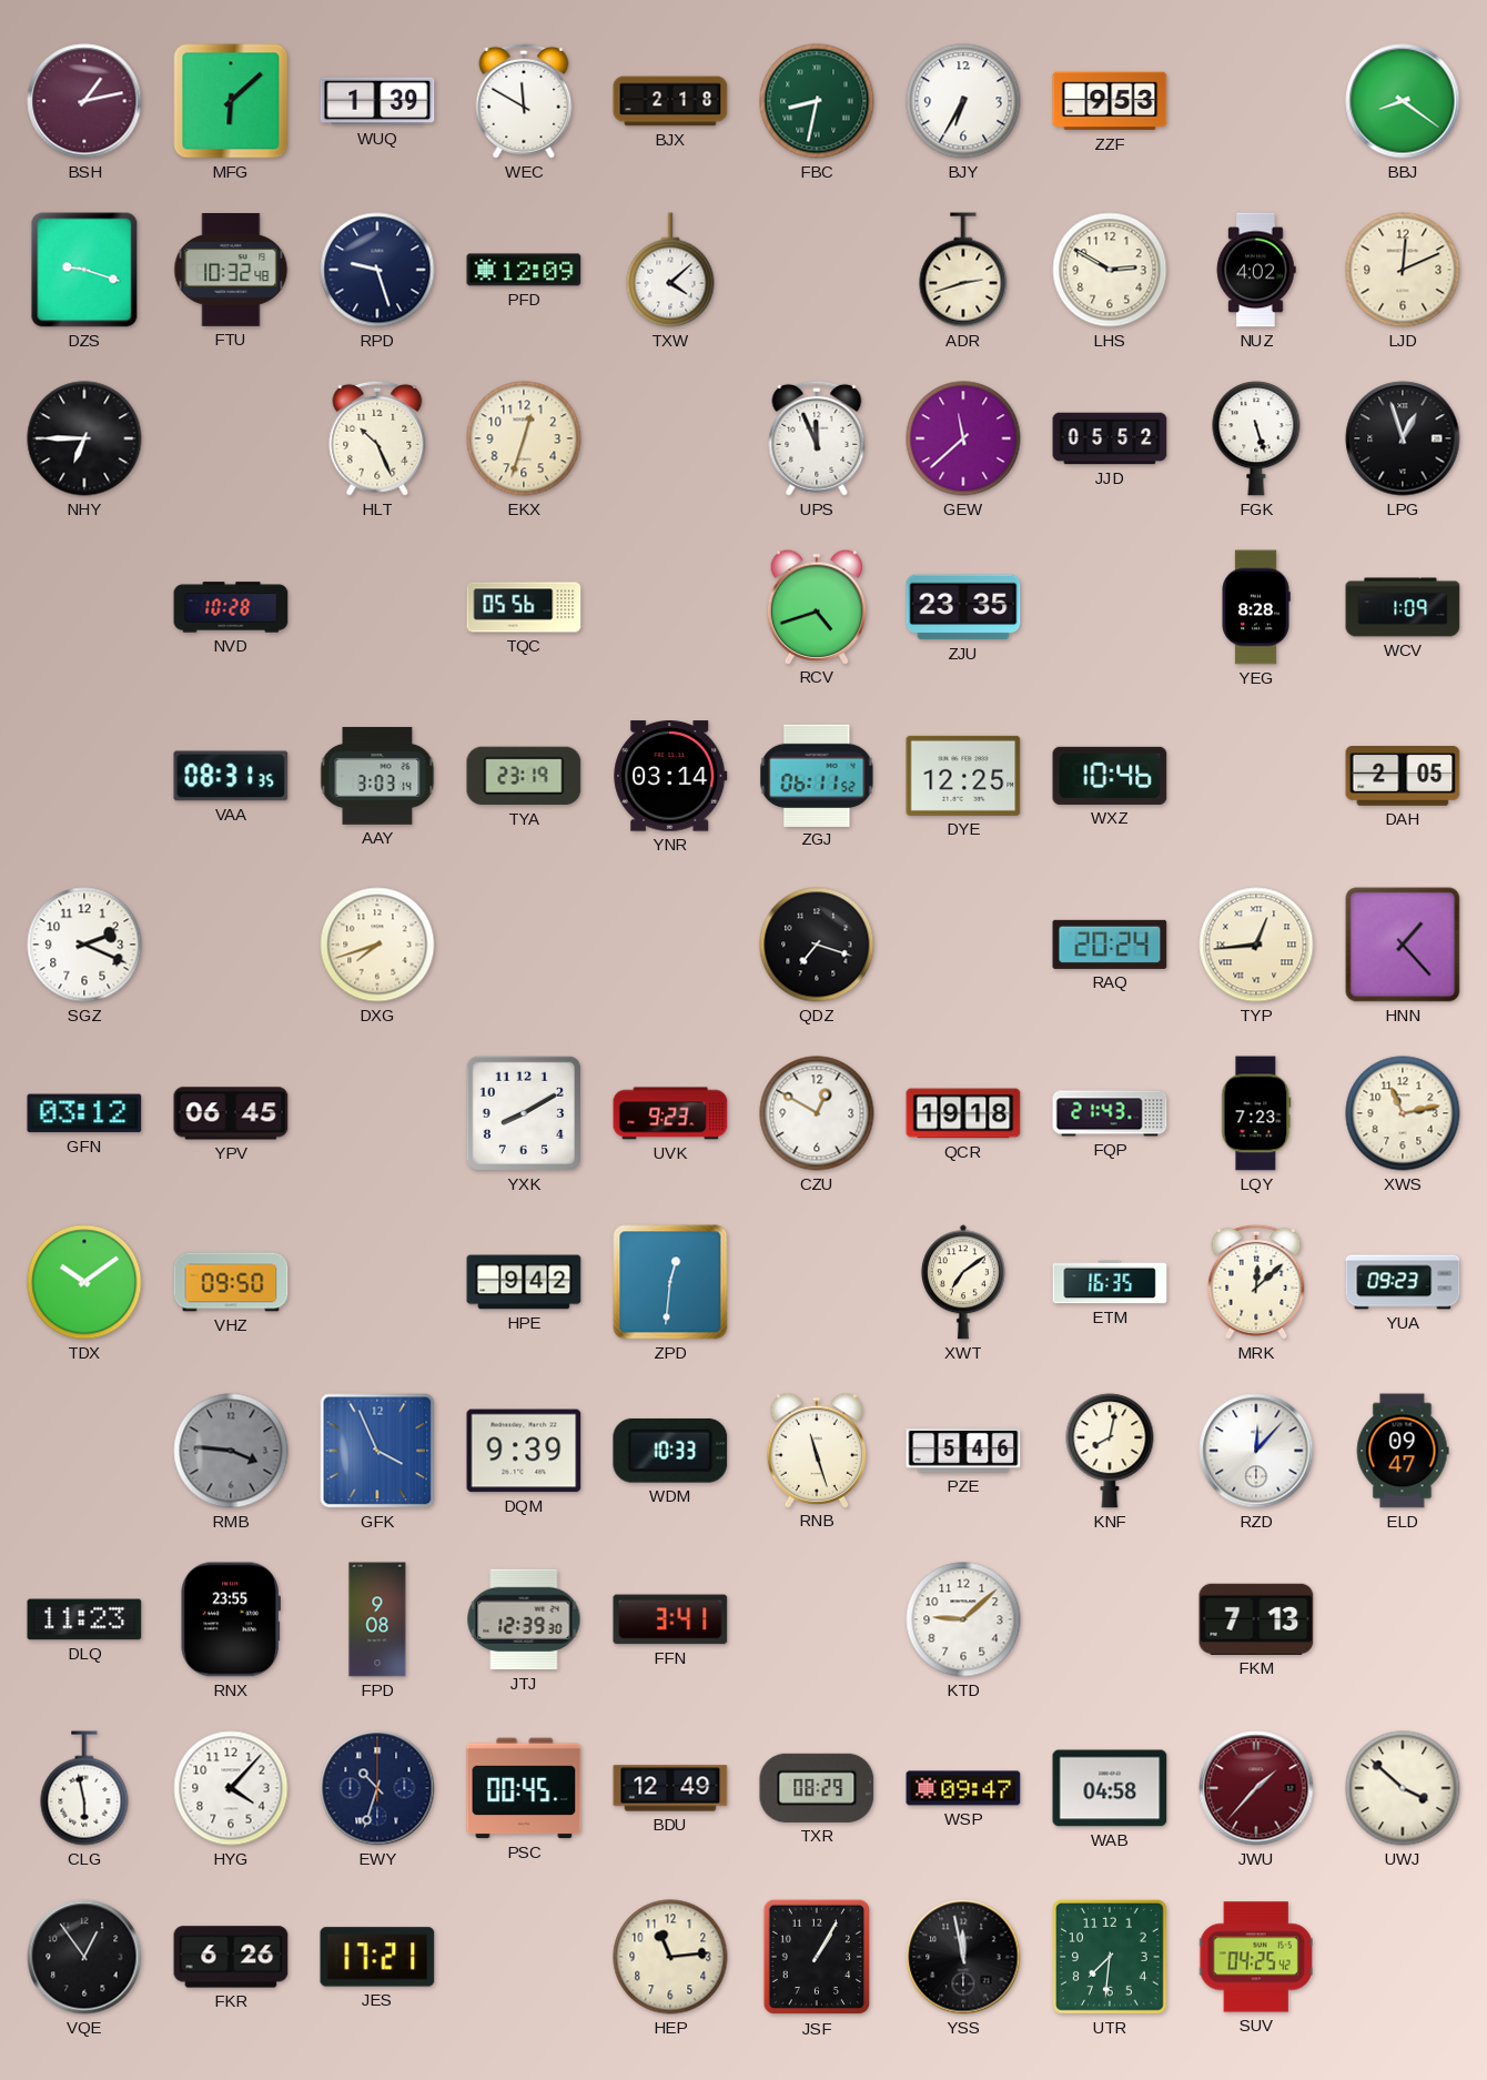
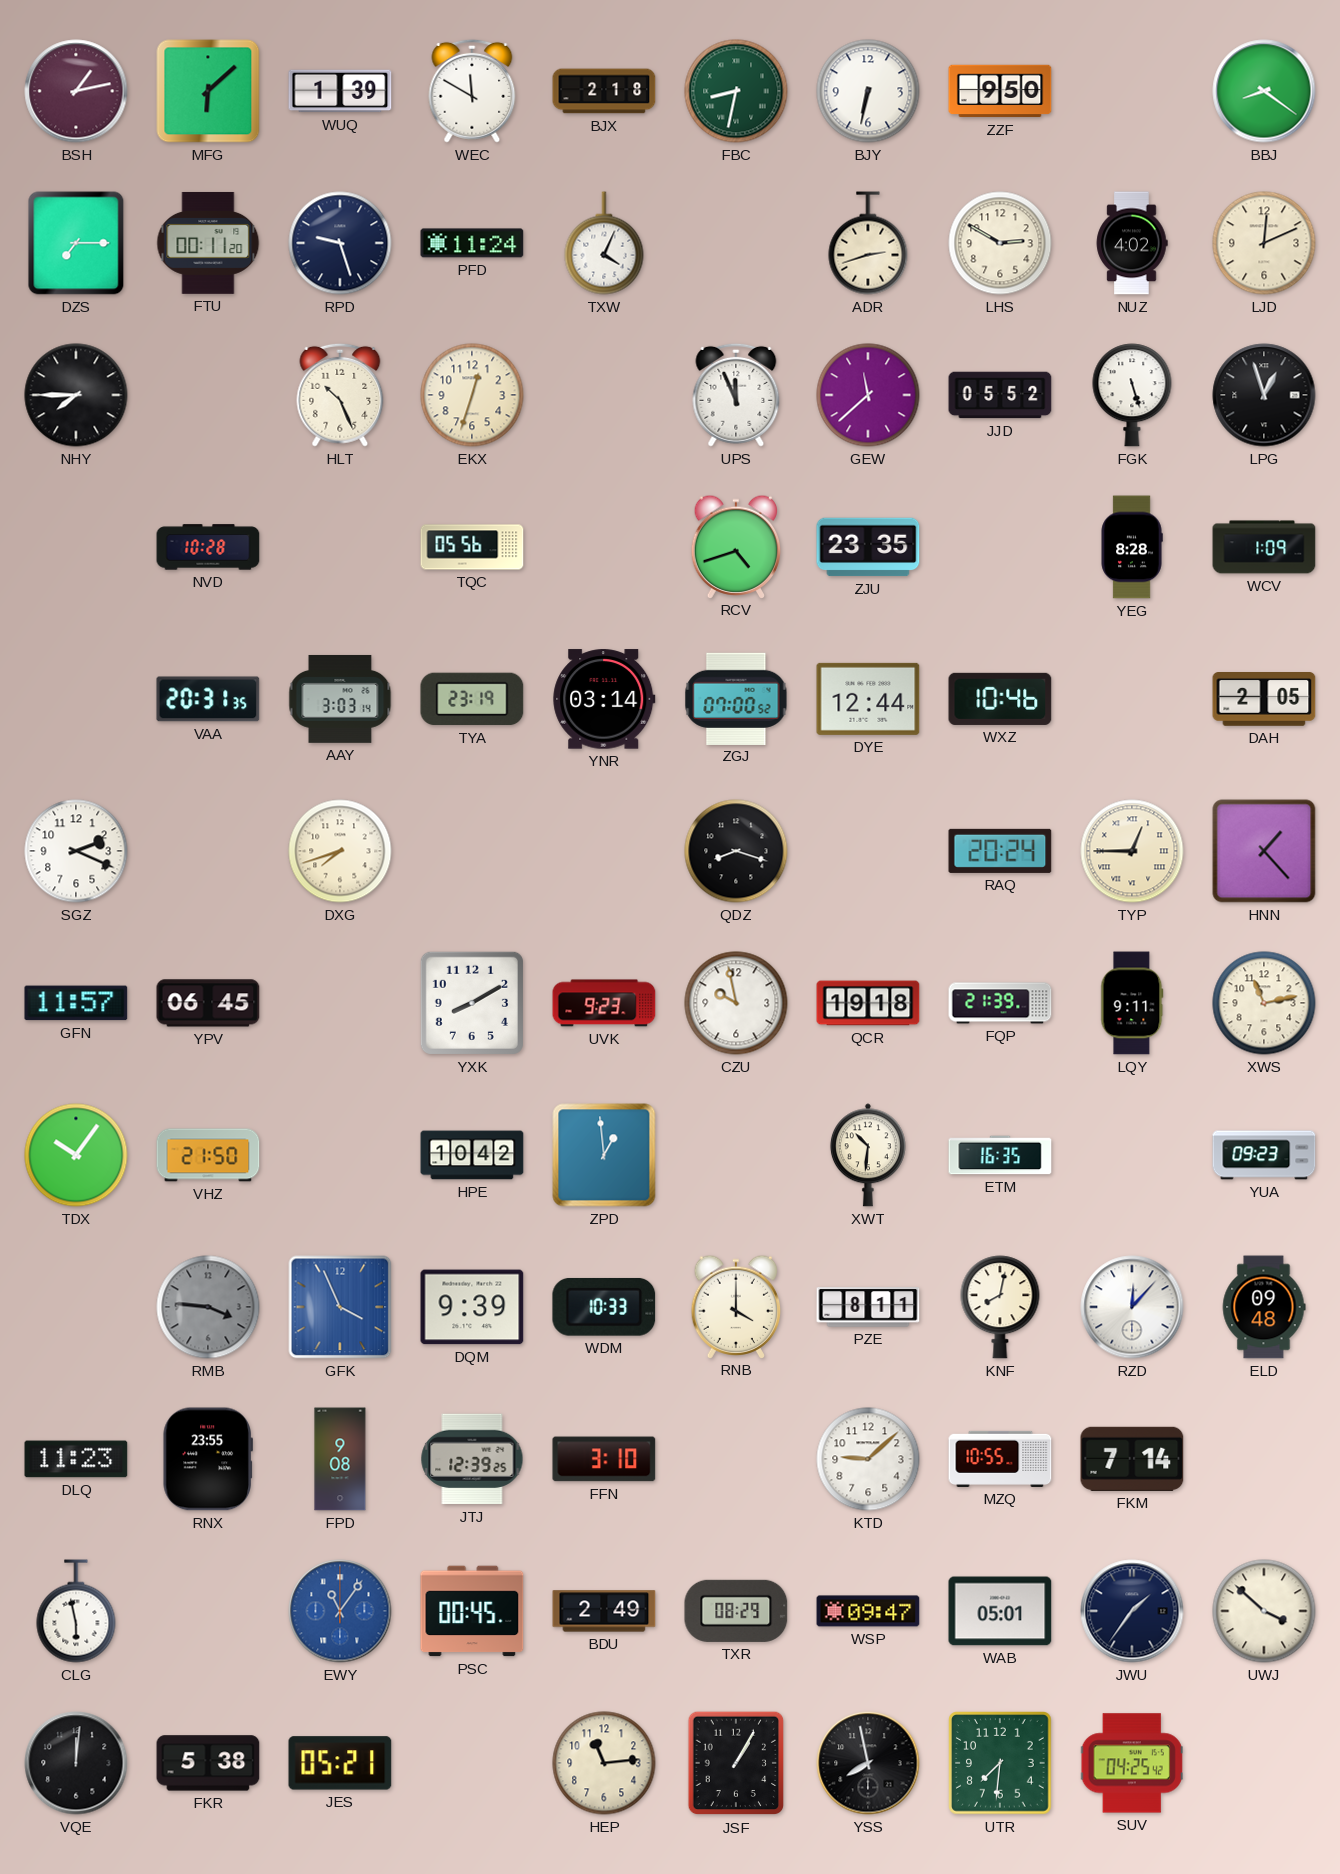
BJY: 6:35 -> 6:32
ZZF: 9:53 -> 9:50
DZS: 9:18 -> 7:15
FTU: 10:32 -> 00:11
PFD: 12:09 -> 11:24
TXW: 4:08 -> 4:04
NHY: 6:45 -> 7:45
VAA: 08:31 -> 20:31
ZGJ: 06:11 -> 07:00
DYE: 12:25 -> 12:44
QDZ: 7:18 -> 8:18
TYP: 12:44 -> 12:45
GFN: 03:12 -> 11:57
CZU: 12:50 -> 9:58
FQP: 21:43 -> 21:39
LQY: 7:23 -> 9:11
TDX: 10:09 -> 10:06
VHZ: 09:50 -> 21:50
HPE: 9:42 -> 10:42
ZPD: 12:31 -> 12:59
XWT: 7:09 -> 10:31
MRK: 12:08 -> none
RNB: 11:27 -> 4:00
PZE: 5:46 -> 8:11
ELD: 09:47 -> 09:48
JTJ: 12:39:30 -> 12:39:25
FFN: 3:41 -> 3:10
MZQ: none -> 10:55
FKM: 7:13 -> 7:14
HYG: 4:07 -> none
EWY: 10:33 -> 11:06
EWY dial: navy -> blue
BDU: 12:49 -> 2:49
WAB: 04:58 -> 05:01
JWU: 1:37 -> 1:36
JWU dial: burgundy -> navy
VQE: 12:54 -> 12:01
FKR: 6:26 -> 5:38
JES: 17:21 -> 05:21
YSS: 11:58 -> 7:58
